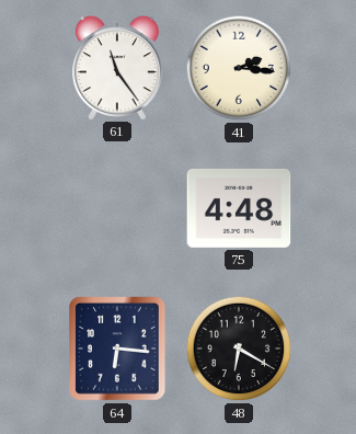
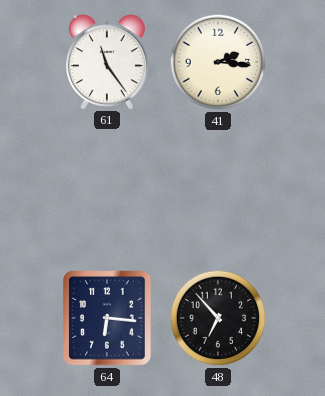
75: 4:48 -> none
48: 6:20 -> 6:53
